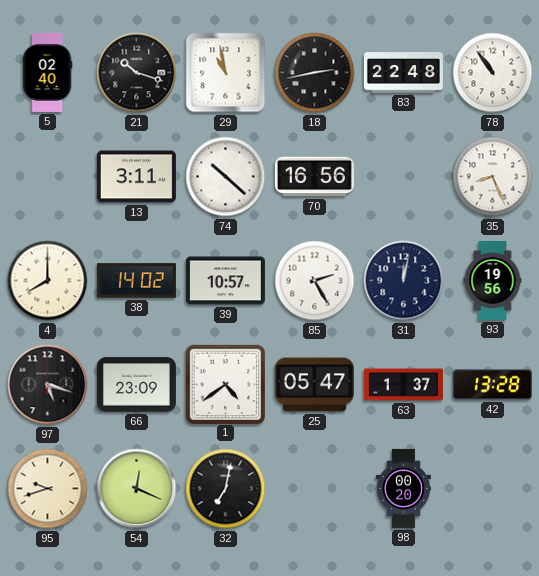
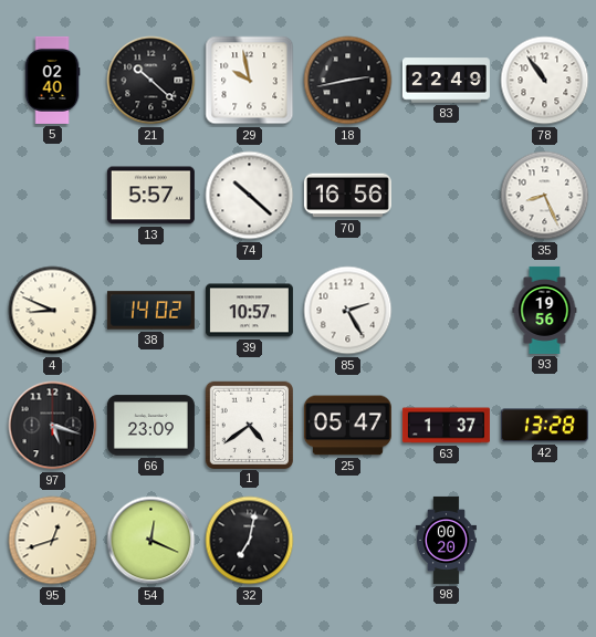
21: 10:18 -> 10:22
29: 10:58 -> 9:58
83: 22:48 -> 22:49
13: 3:11 -> 5:57
4: 8:00 -> 8:49
31: 12:02 -> none
95: 9:42 -> 12:42
